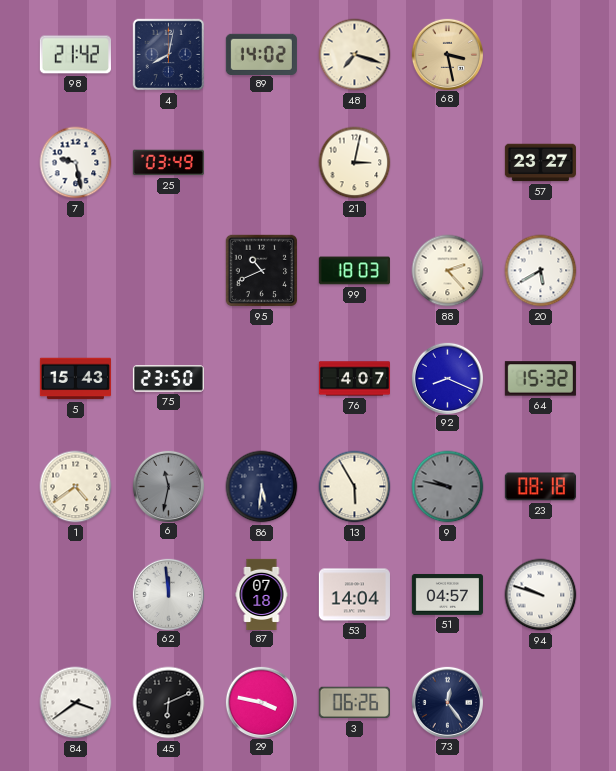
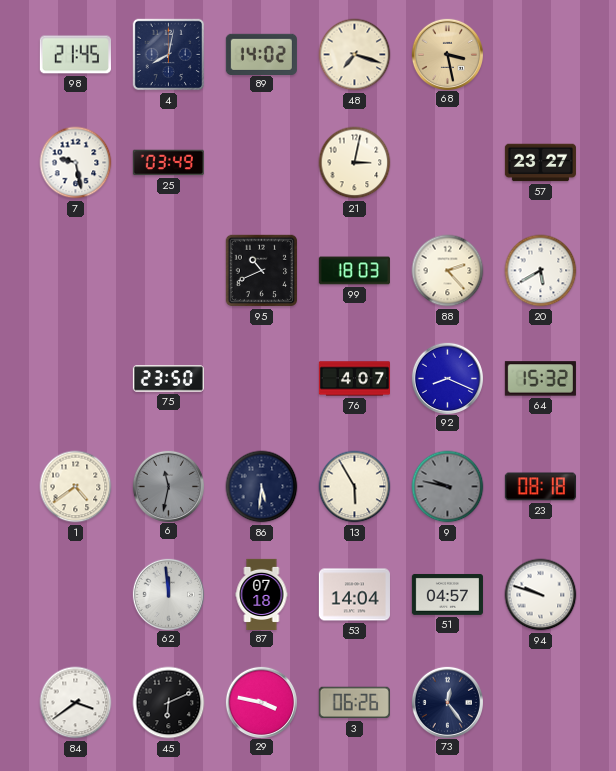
98: 21:42 -> 21:45
5: 15:43 -> none
